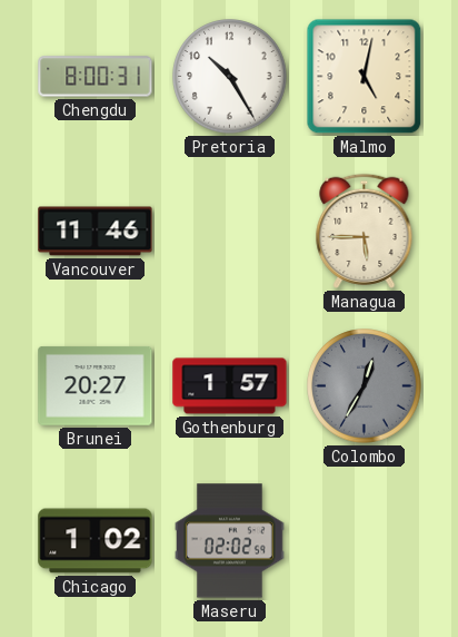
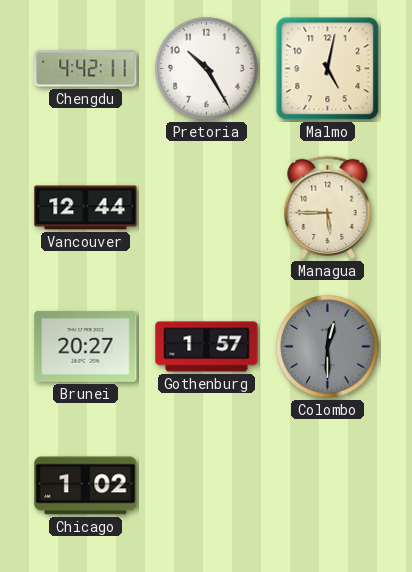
Chengdu: 8:00 -> 4:42
Vancouver: 11:46 -> 12:44
Colombo: 12:35 -> 12:30
Maseru: 02:02 -> none
